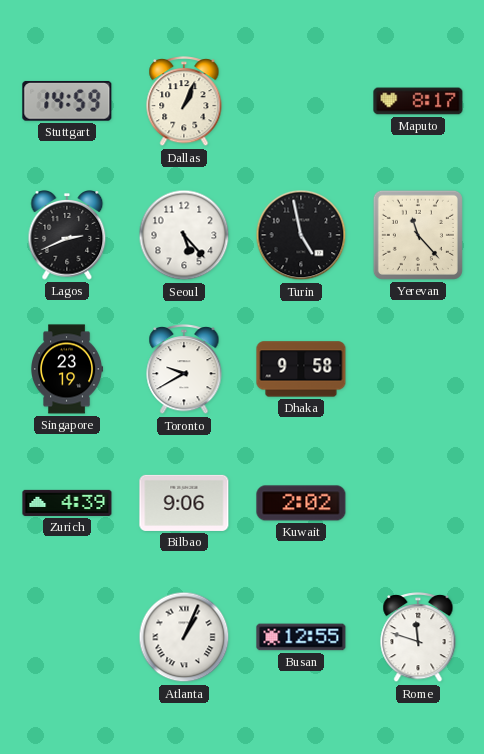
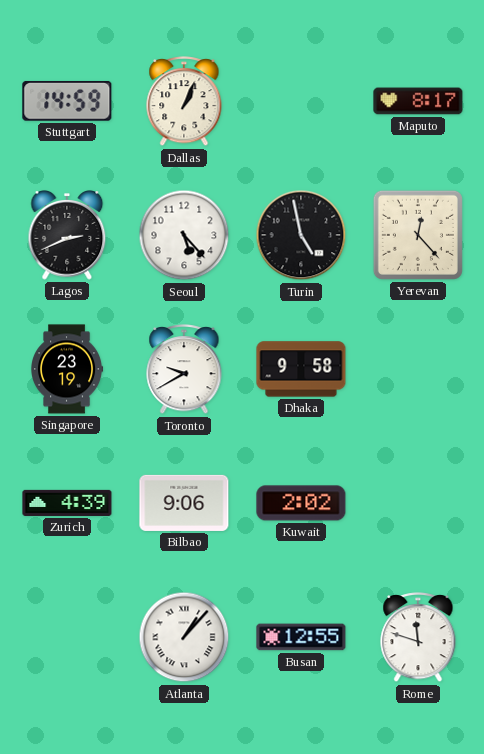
Yerevan: 11:23 -> 12:23
Atlanta: 1:04 -> 1:07
